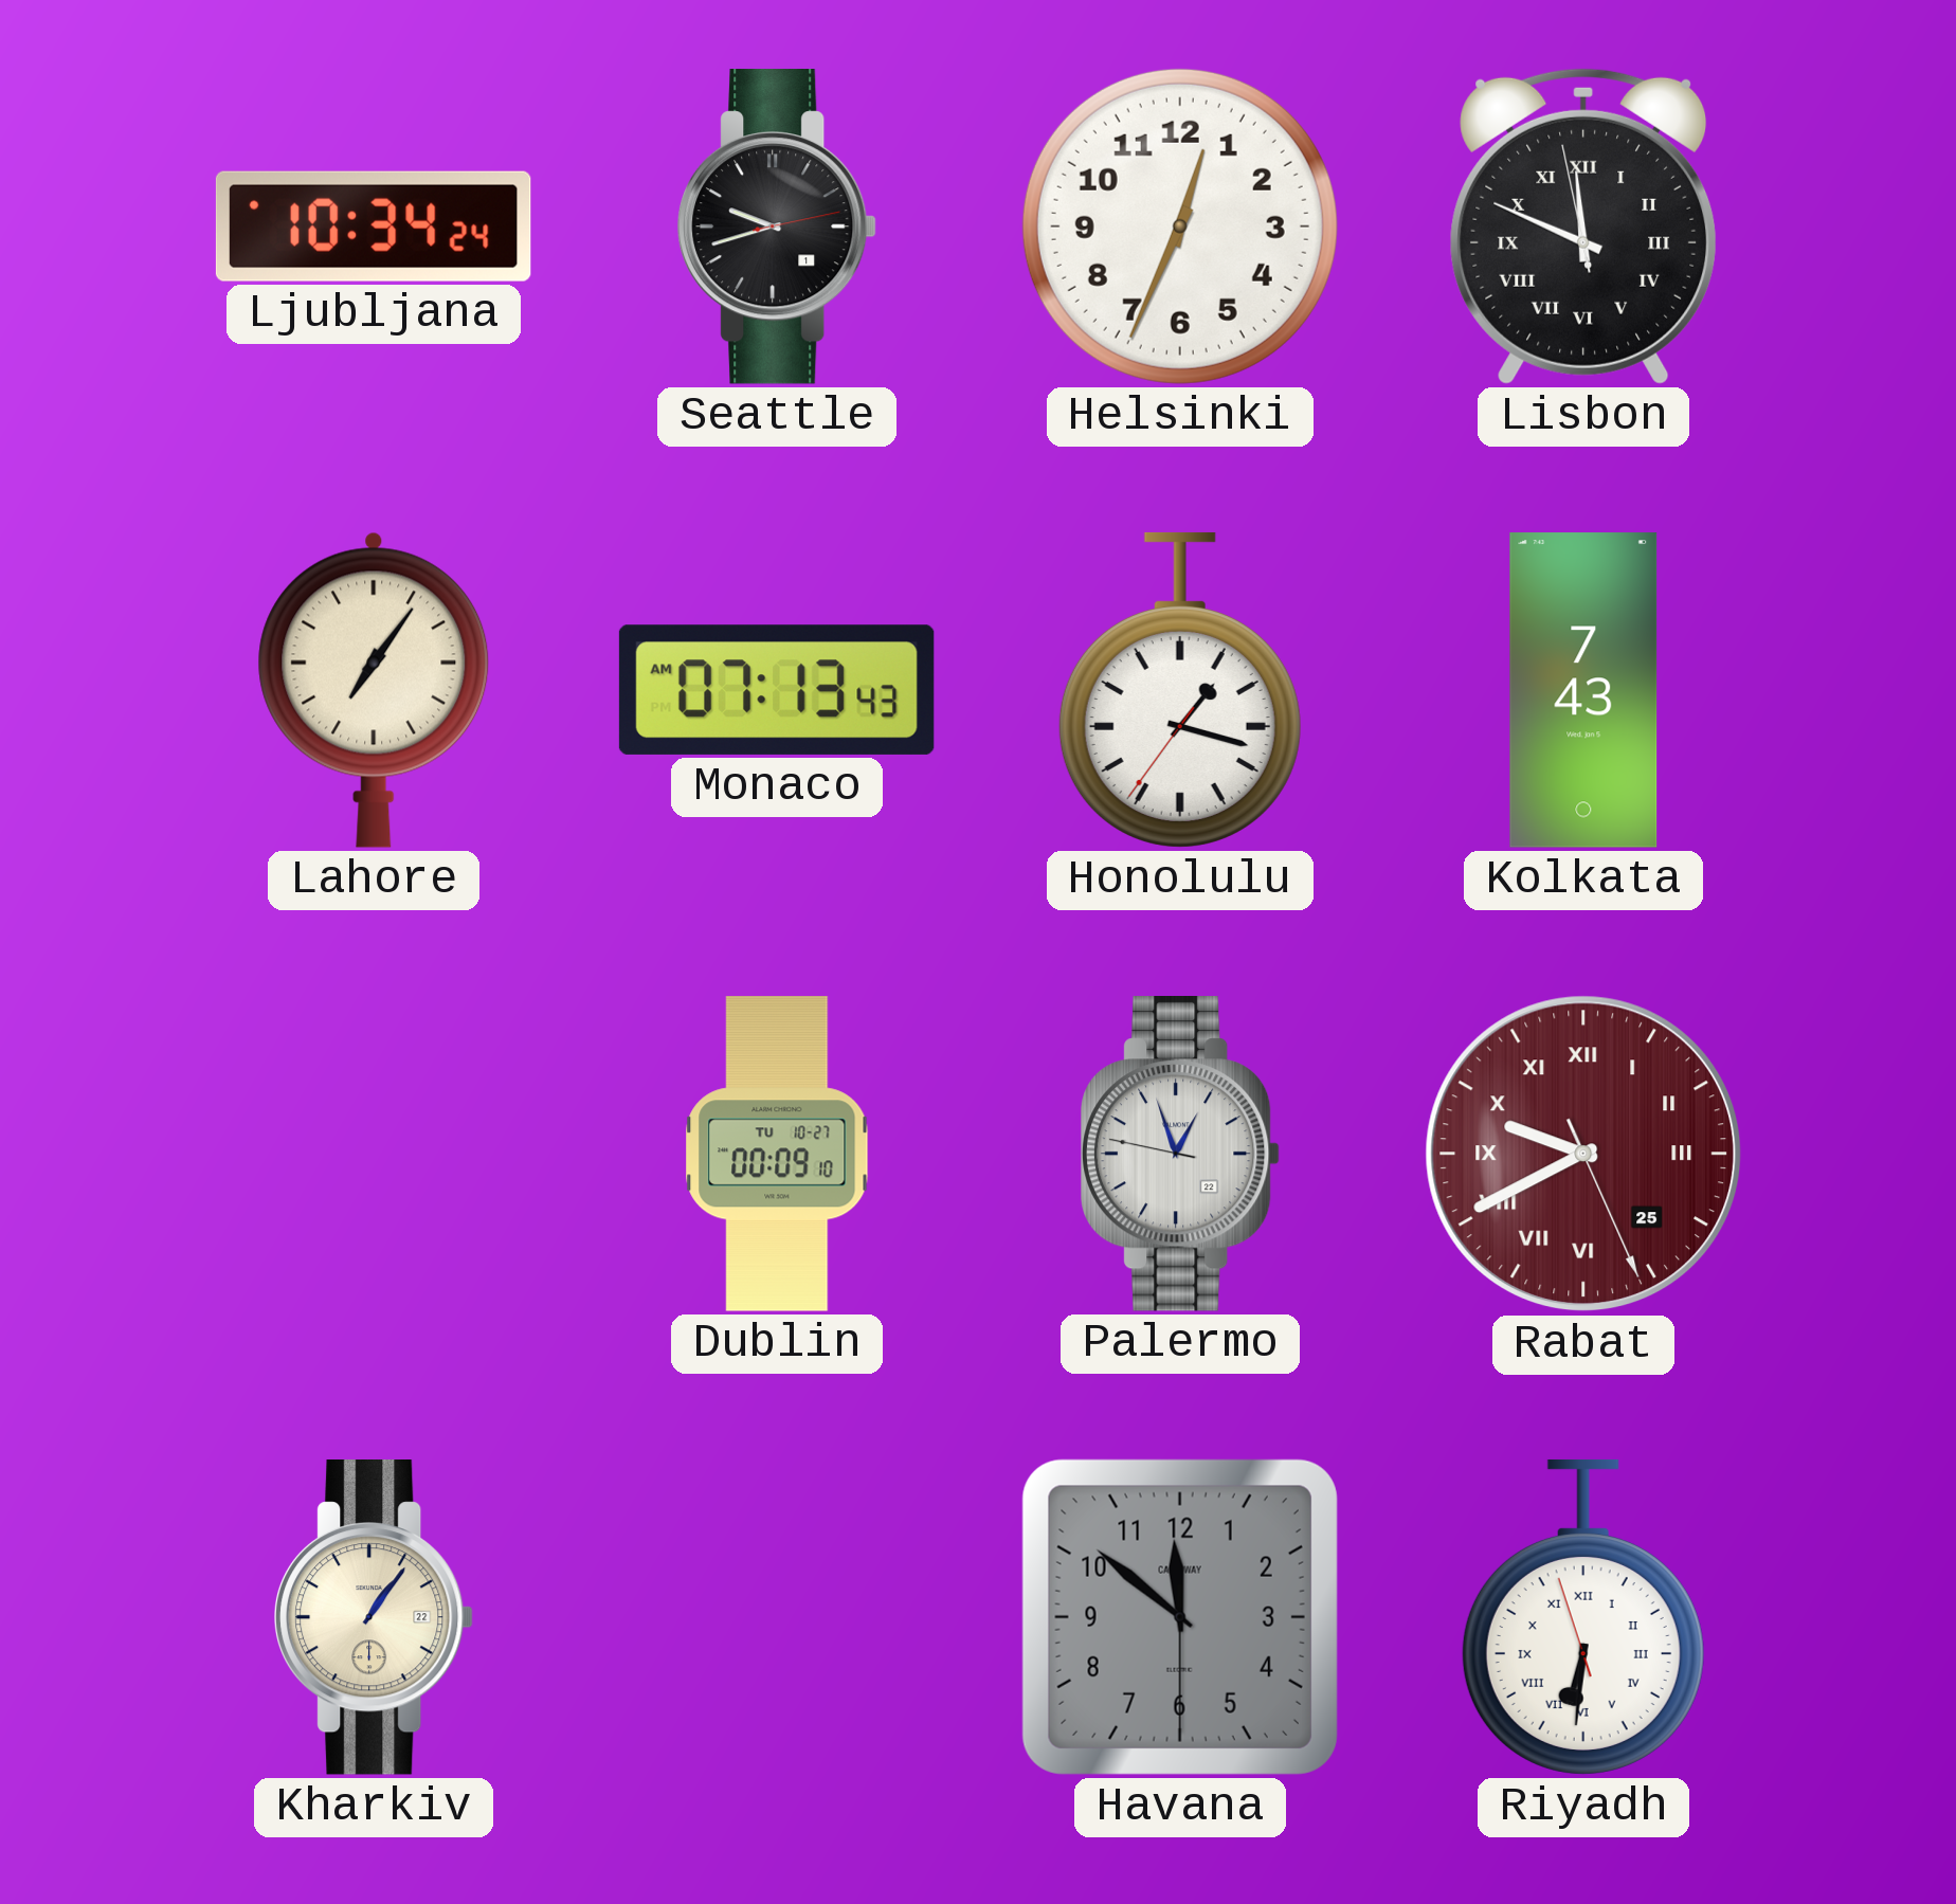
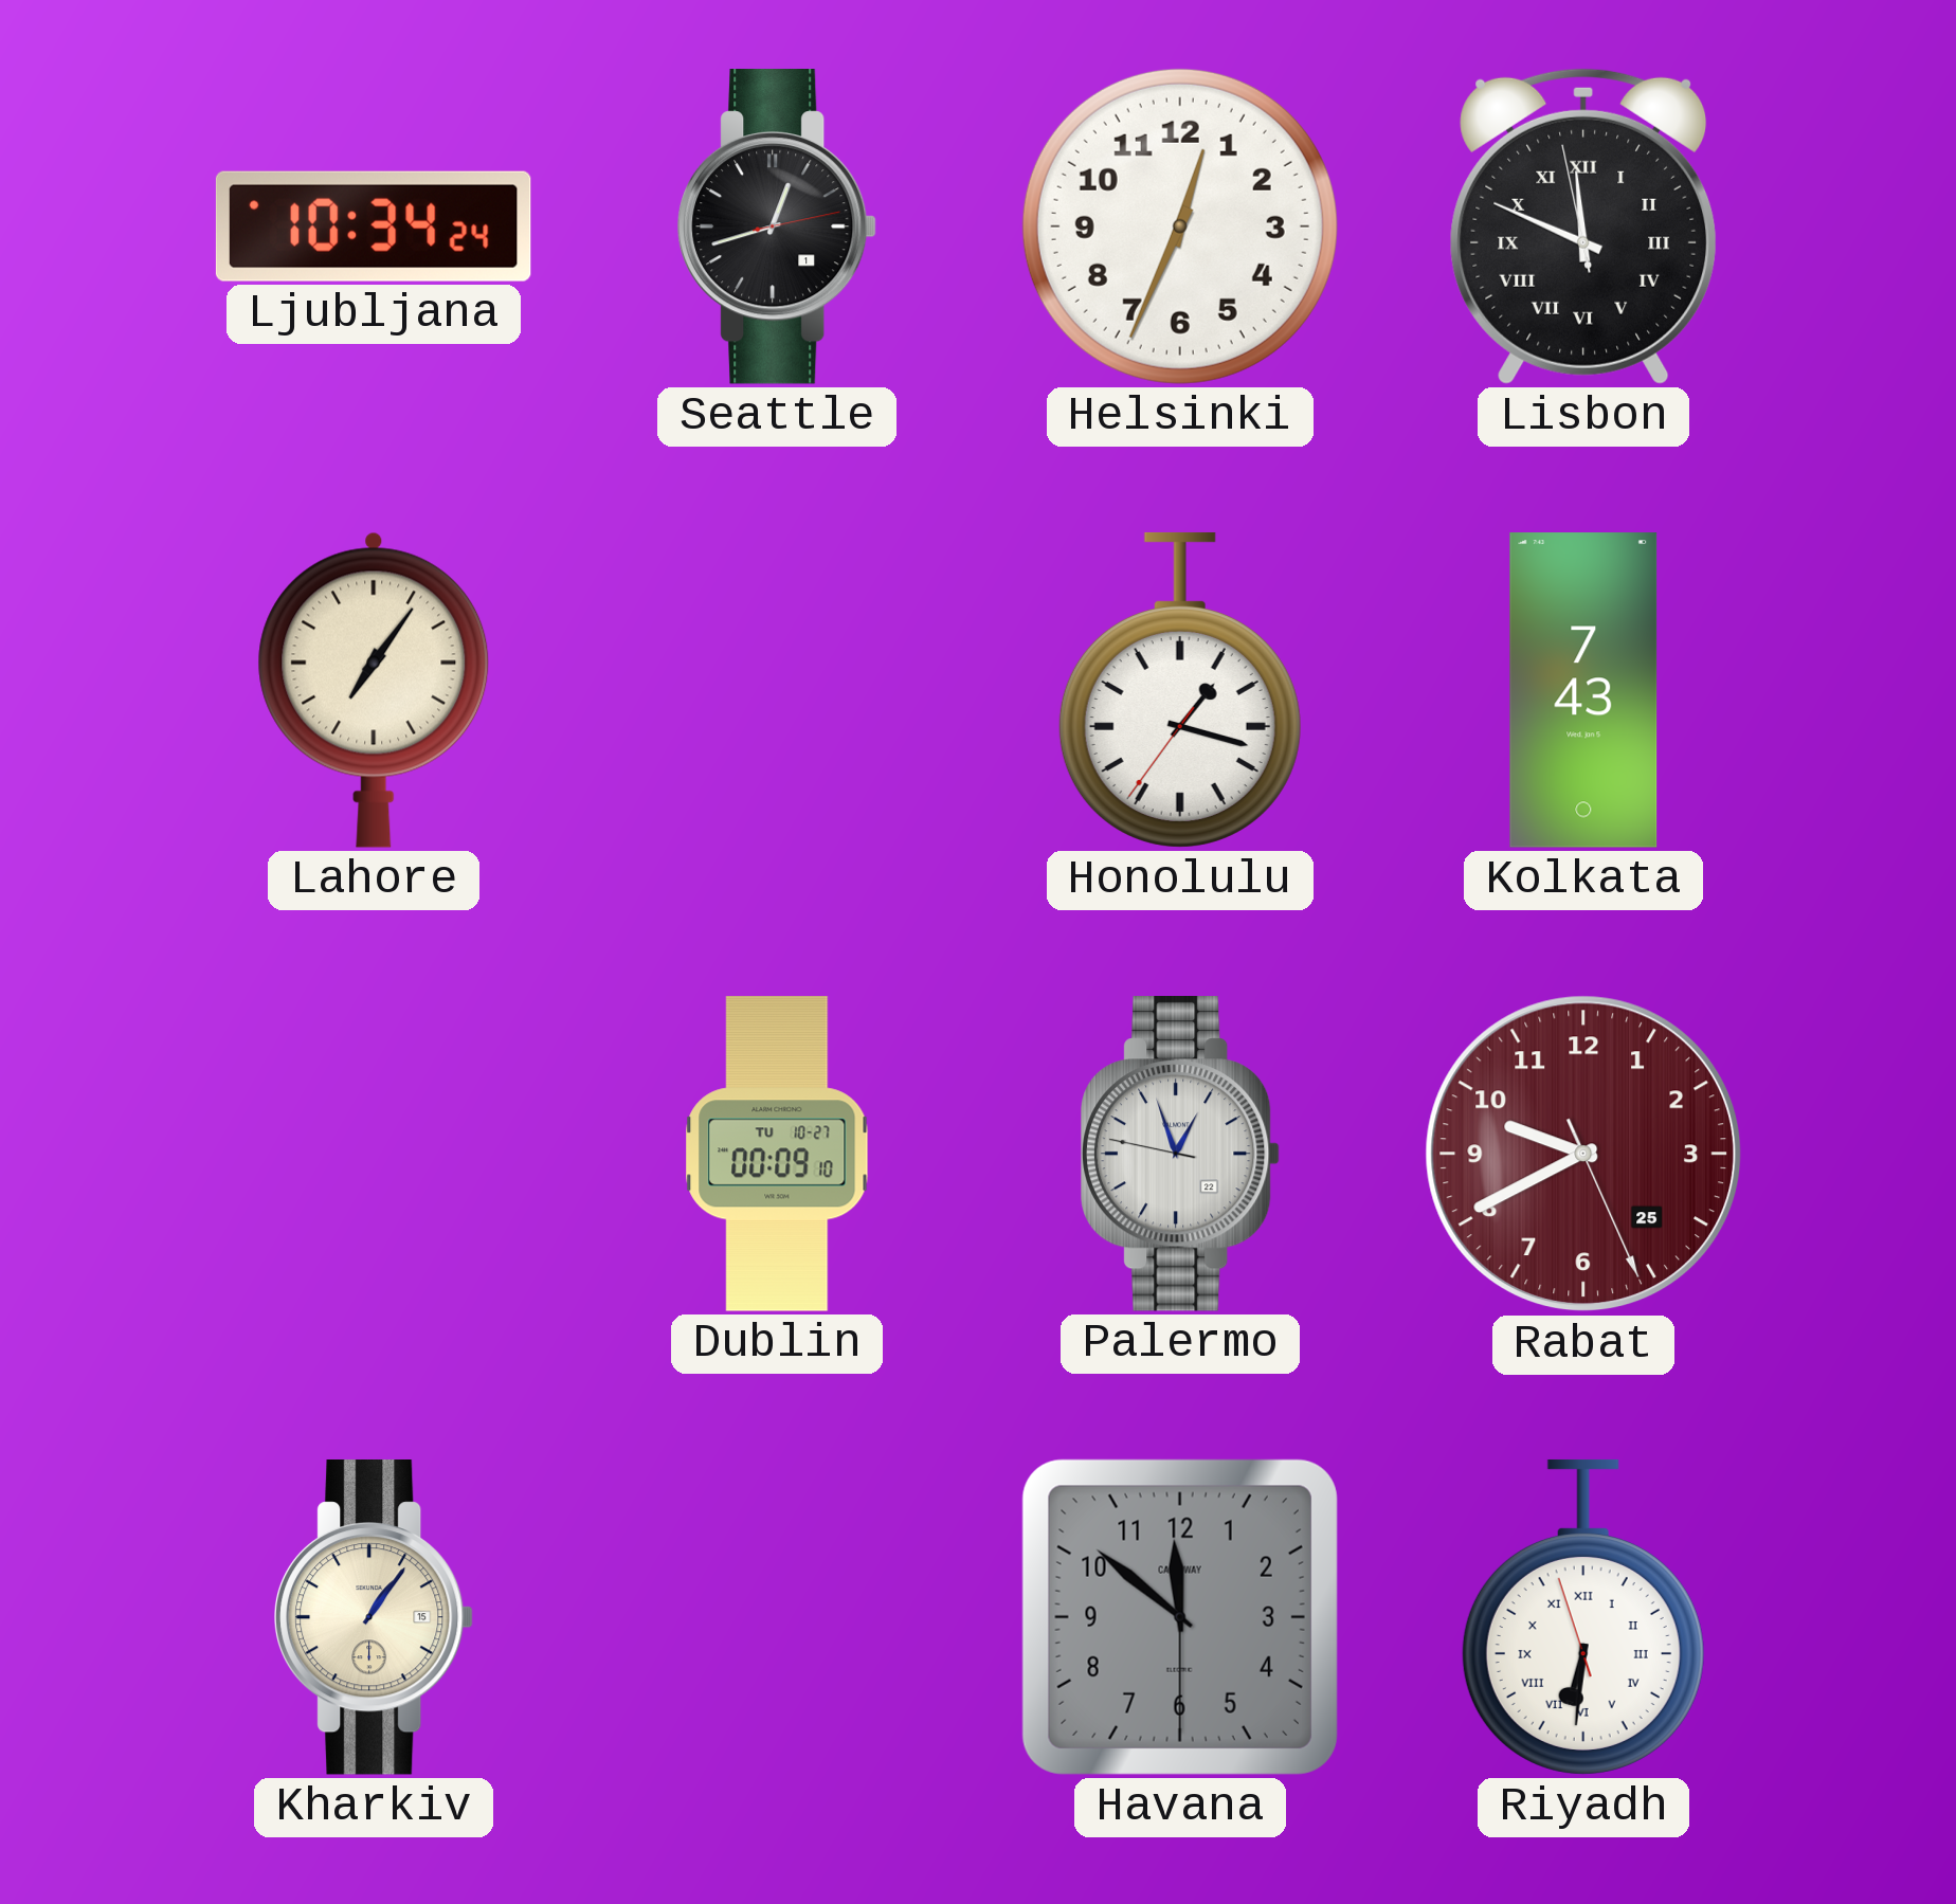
Seattle: 9:42 -> 12:42
Monaco: 07:13 -> none
Rabat numerals: Roman -> Arabic
Kharkiv date: 22 -> 15
